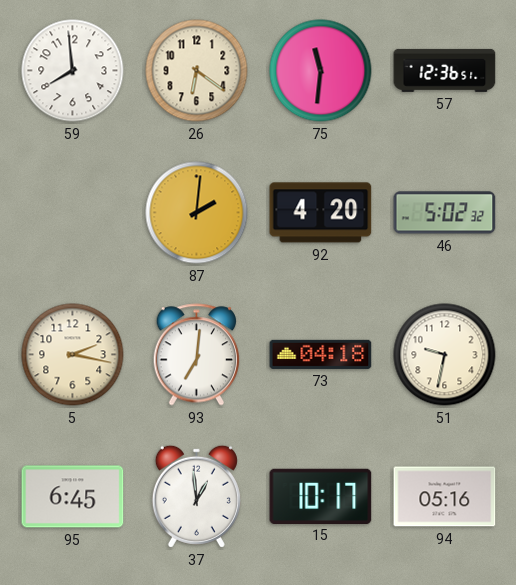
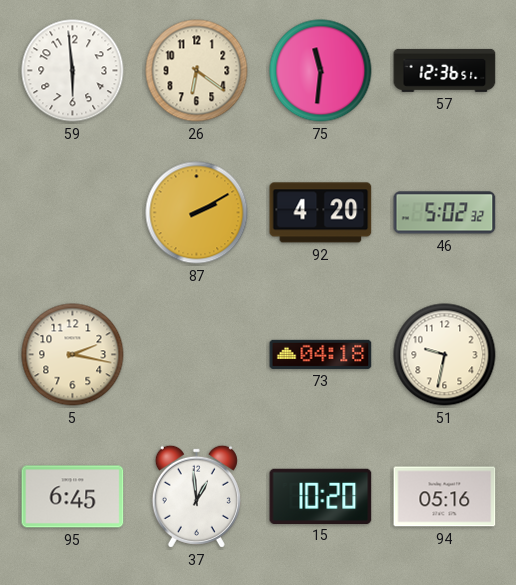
59: 7:59 -> 5:59
87: 2:01 -> 2:10
93: 7:01 -> none
15: 10:17 -> 10:20
